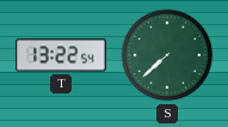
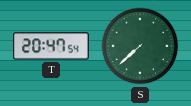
T: 13:22 -> 20:47
